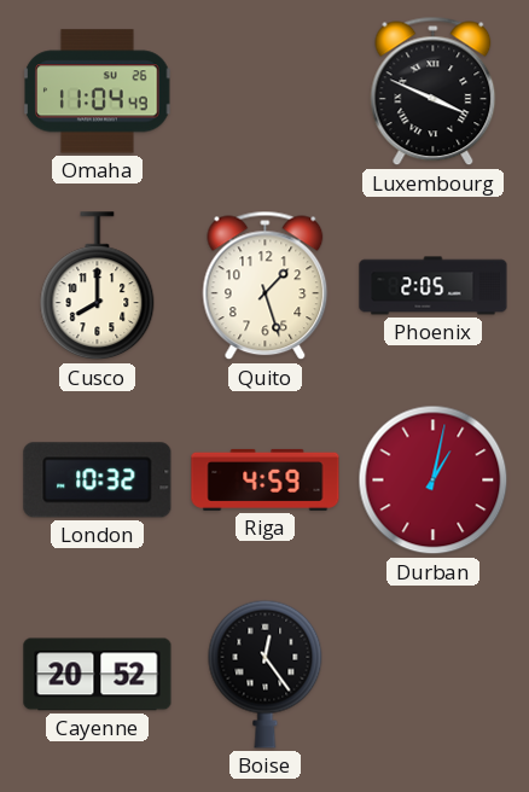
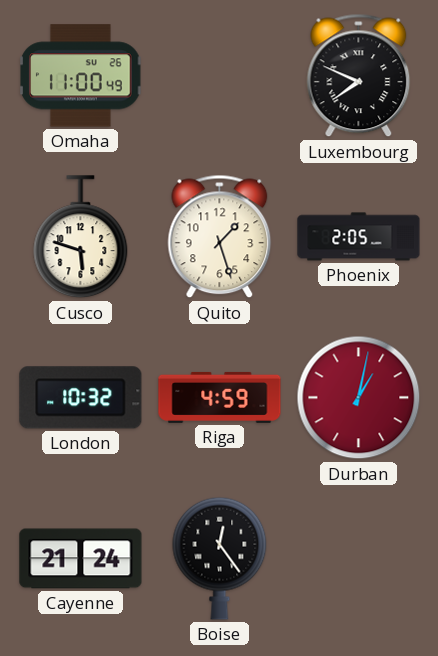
Omaha: 11:04 -> 11:00
Luxembourg: 3:49 -> 7:49
Cusco: 8:00 -> 5:48
Cayenne: 20:52 -> 21:24
